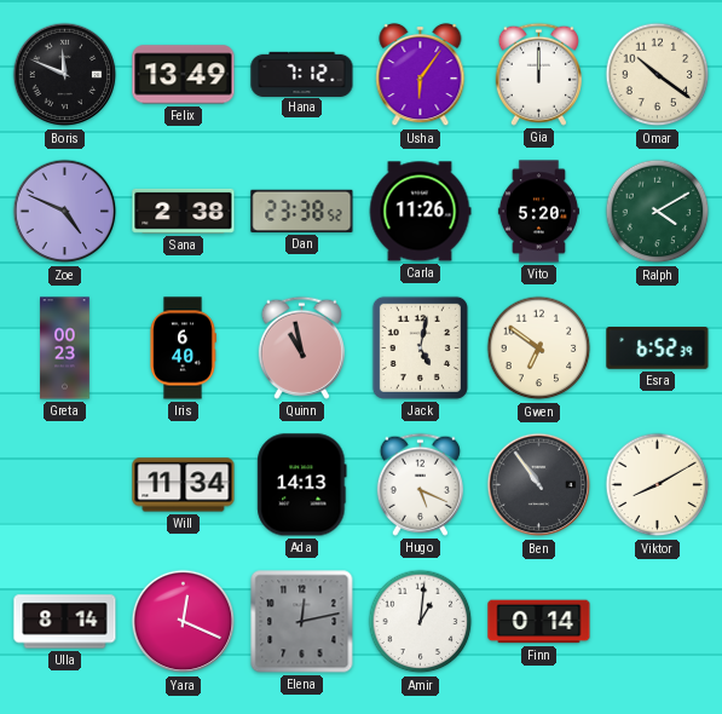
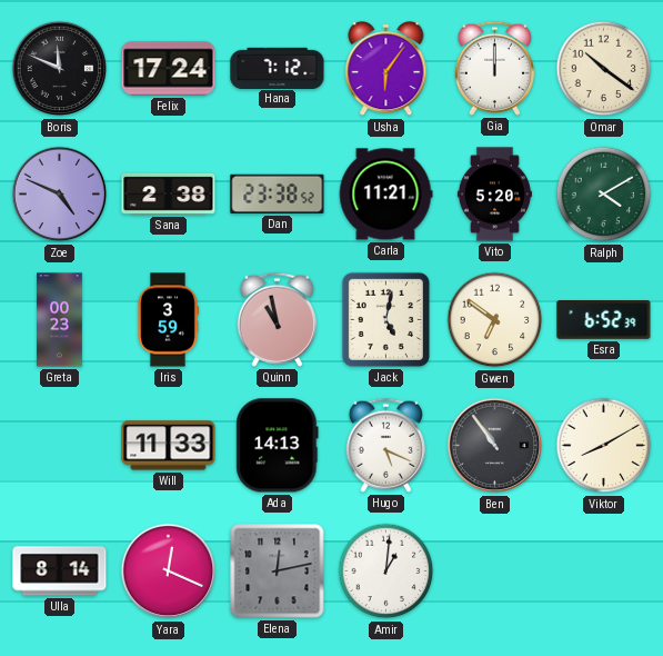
Felix: 13:49 -> 17:24
Carla: 11:26 -> 11:21
Iris: 6:40 -> 3:59
Will: 11:34 -> 11:33
Finn: 0:14 -> none
